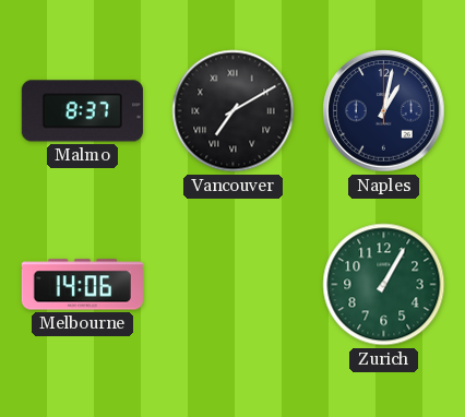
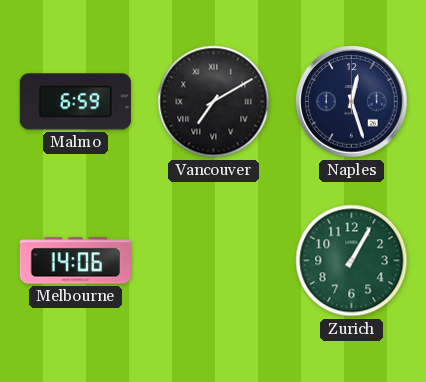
Malmo: 8:37 -> 6:59
Naples: 1:02 -> 12:27
